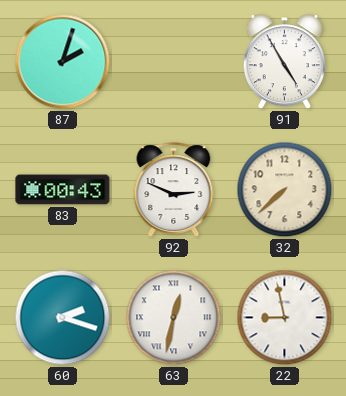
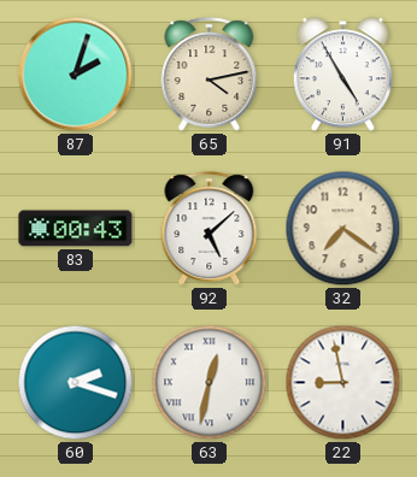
65: none -> 4:13
92: 2:49 -> 5:08
32: 7:38 -> 7:21
